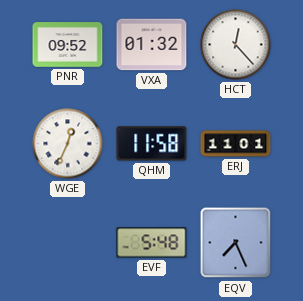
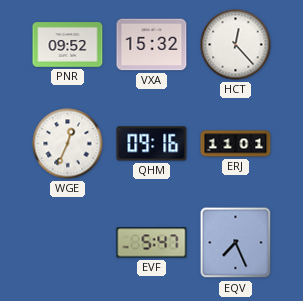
VXA: 01:32 -> 15:32
QHM: 11:58 -> 09:16
EVF: 5:48 -> 5:47
